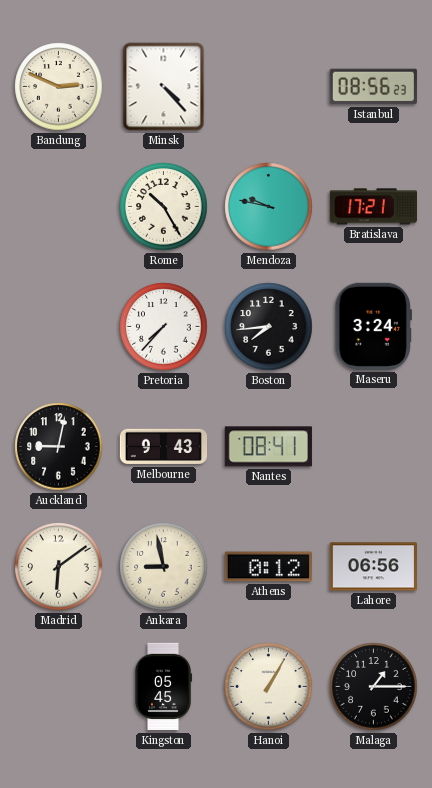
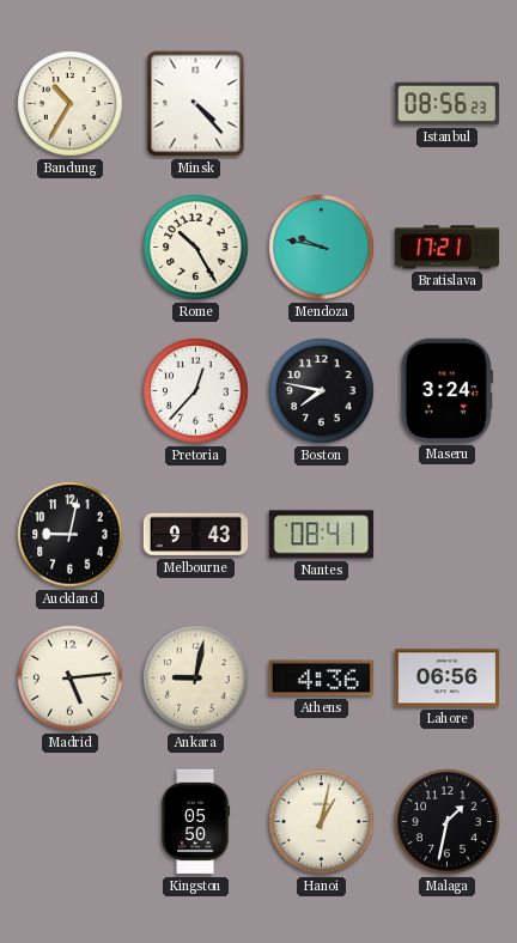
Bandung: 2:49 -> 10:35
Pretoria: 7:37 -> 12:37
Boston: 7:44 -> 7:47
Madrid: 6:09 -> 5:14
Ankara: 8:58 -> 9:02
Athens: 0:12 -> 4:36
Kingston: 05:45 -> 05:50
Hanoi: 1:05 -> 1:02
Malaga: 1:15 -> 1:32
